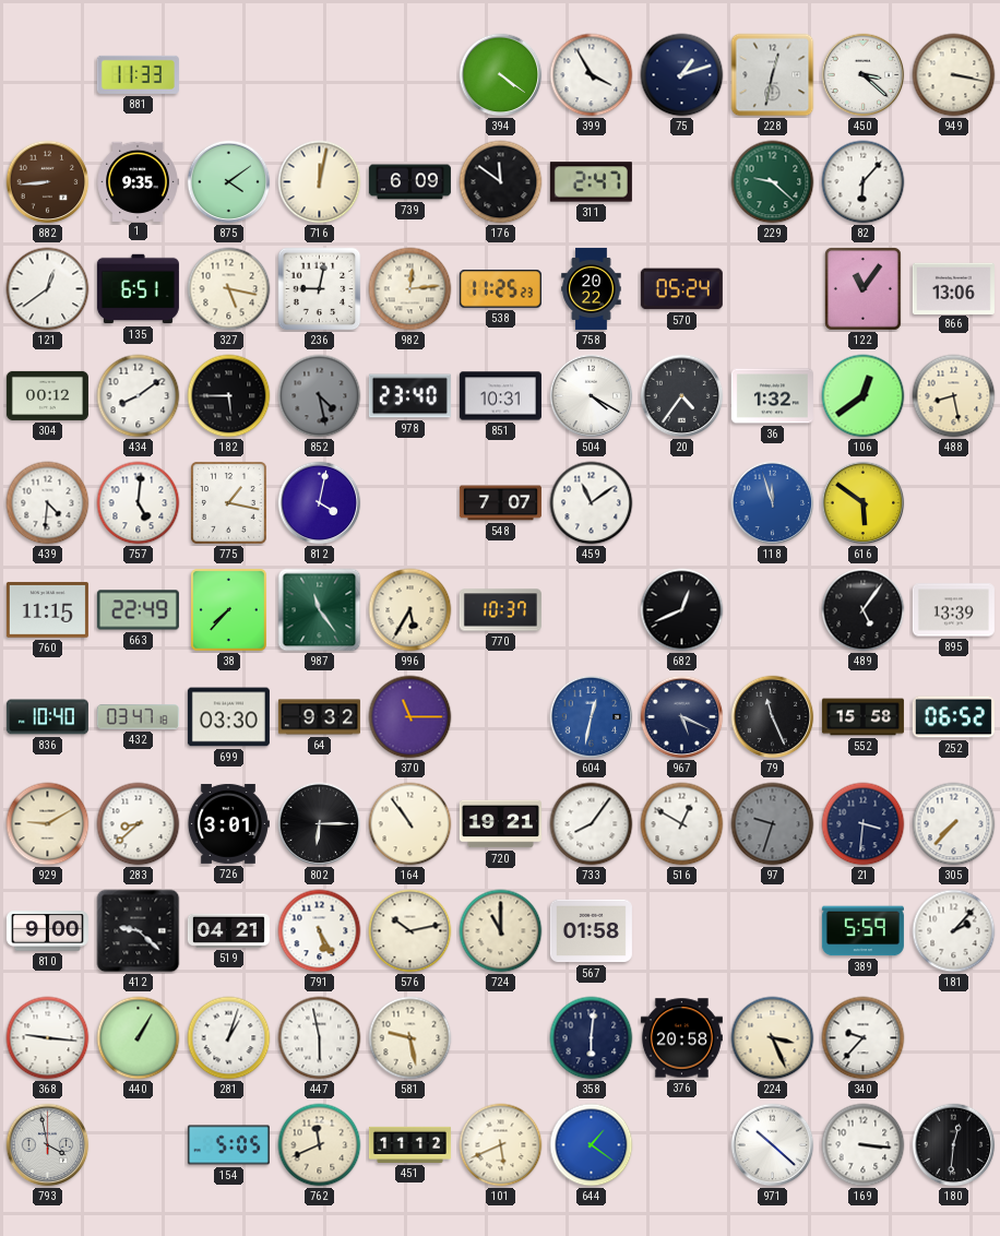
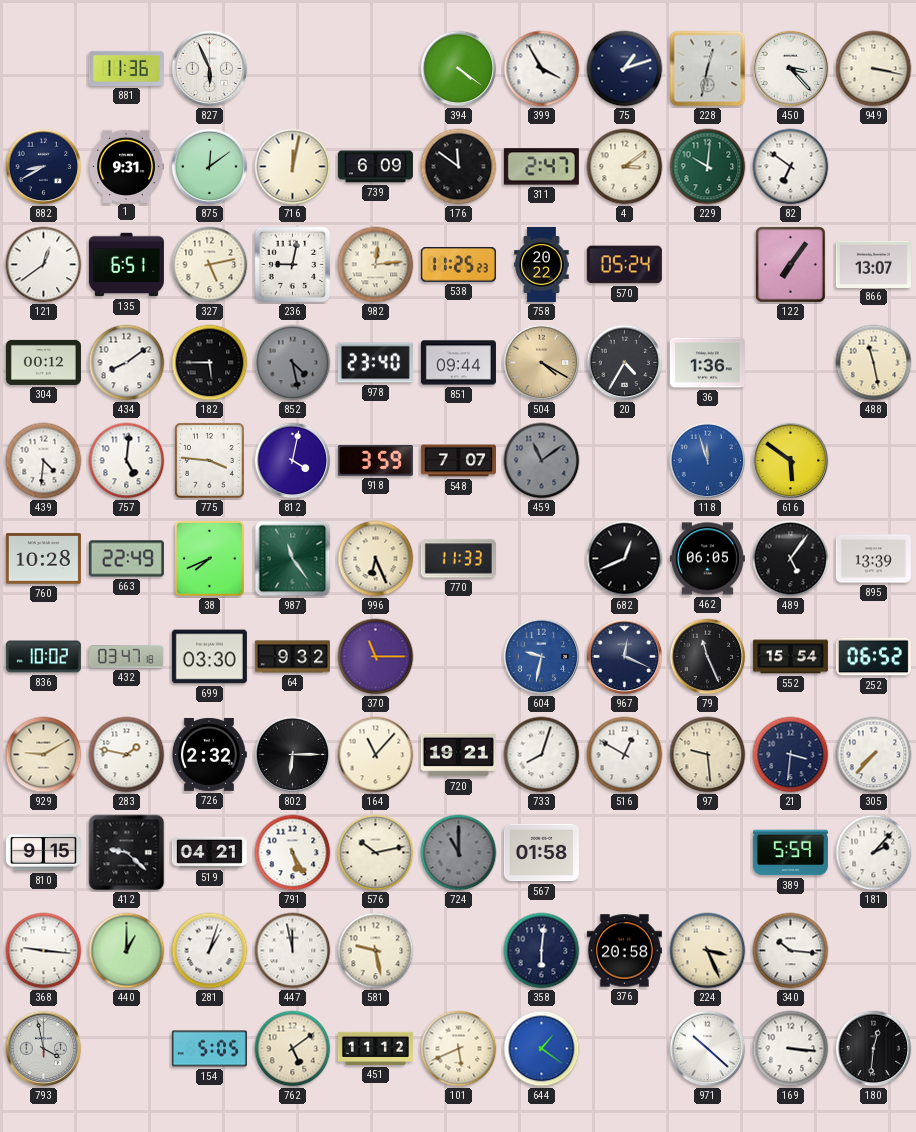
881: 11:33 -> 11:36
827: none -> 5:56
450: 3:22 -> 3:23
882: 8:44 -> 8:40
882 dial: brown -> navy
1: 9:35 -> 9:31
875: 4:09 -> 12:09
4: none -> 3:09
229: 9:22 -> 10:01
82: 6:07 -> 6:51
327: 5:17 -> 5:13
122: 11:06 -> 7:06
866: 13:06 -> 13:07
851: 10:31 -> 09:44
504 dial: white -> champagne
20: 4:36 -> 4:35
36: 1:32 -> 1:36
106: 12:39 -> none
488: 8:28 -> 11:28
775: 1:17 -> 3:46
918: none -> 3:59
459 dial: white -> grey
760: 11:15 -> 10:28
38: 7:37 -> 7:41
996: 5:35 -> 6:26
770: 10:37 -> 11:33
462: none -> 06:05
836: 10:40 -> 10:02
604: 12:32 -> 9:32
967: 5:19 -> 12:19
552: 15:58 -> 15:54
283: 8:38 -> 1:47
726: 3:01 -> 2:32
164: 10:54 -> 11:07
733: 8:06 -> 8:03
97: 9:33 -> 9:29
97 dial: grey -> cream
810: 9:00 -> 9:15
724 dial: cream -> grey
440: 1:05 -> 1:00
447: 5:58 -> 11:58
340: 9:37 -> 10:16
762: 11:41 -> 5:09
